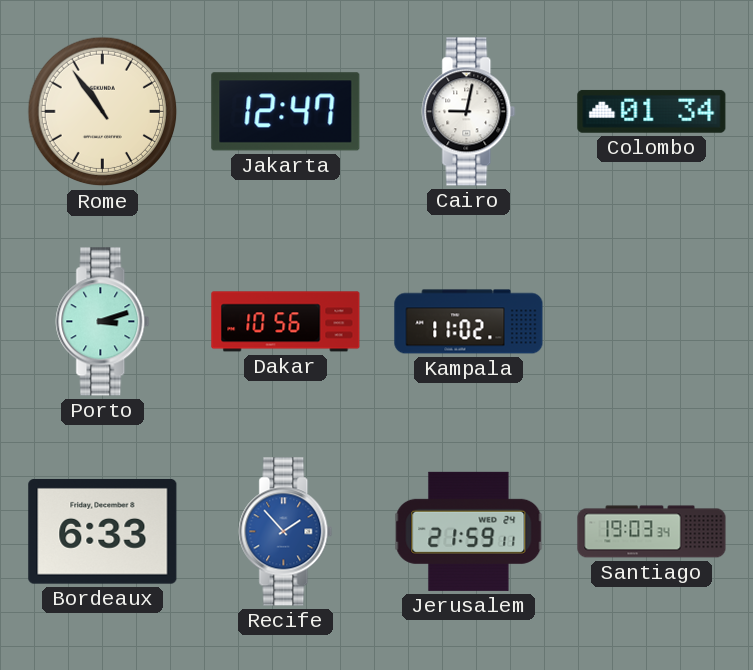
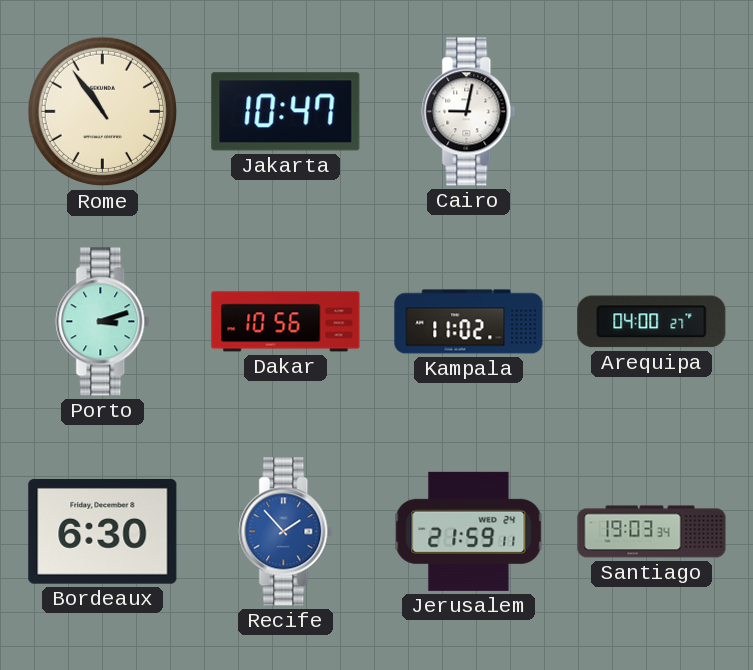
Jakarta: 12:47 -> 10:47
Colombo: 01:34 -> none
Arequipa: none -> 04:00
Bordeaux: 6:33 -> 6:30
